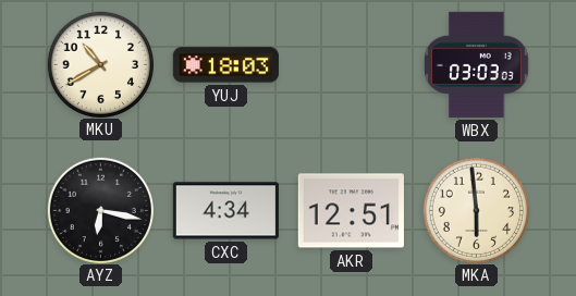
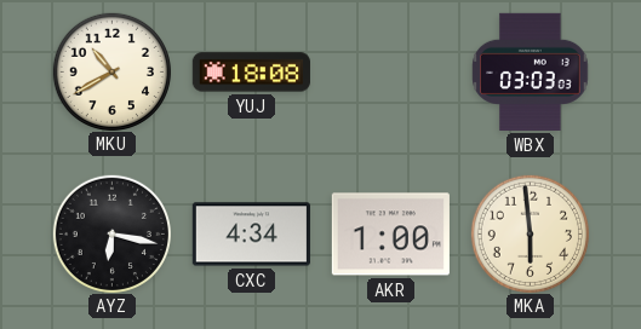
YUJ: 18:03 -> 18:08
AKR: 12:51 -> 1:00
